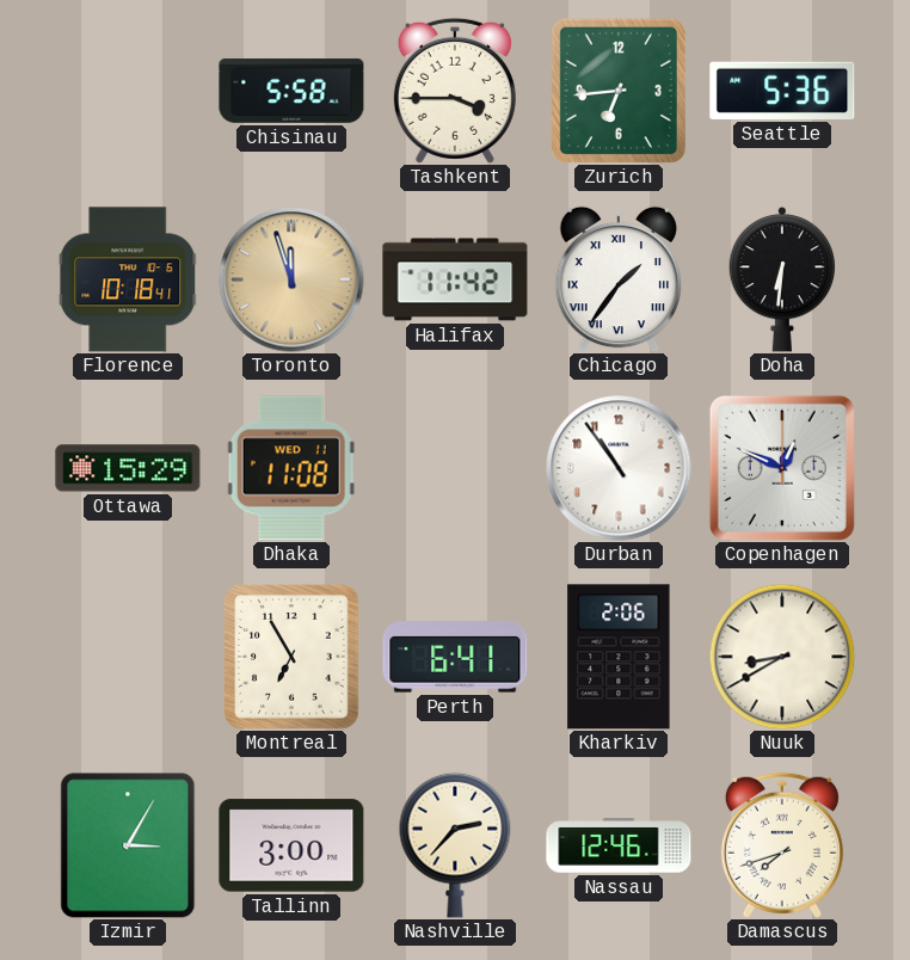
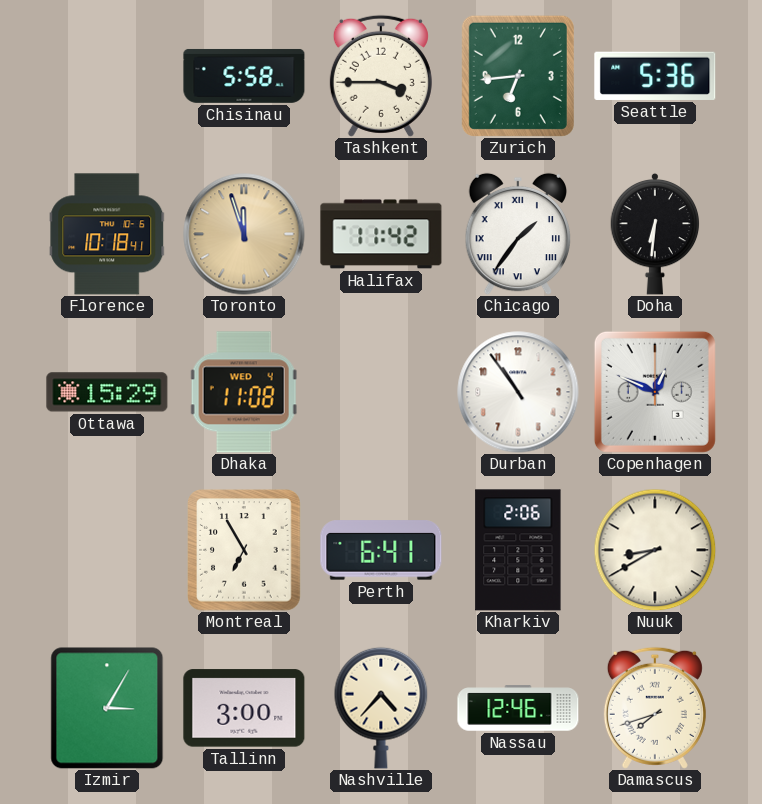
Dhaka date: WED 11 -> WED 4
Nashville: 2:37 -> 4:37
